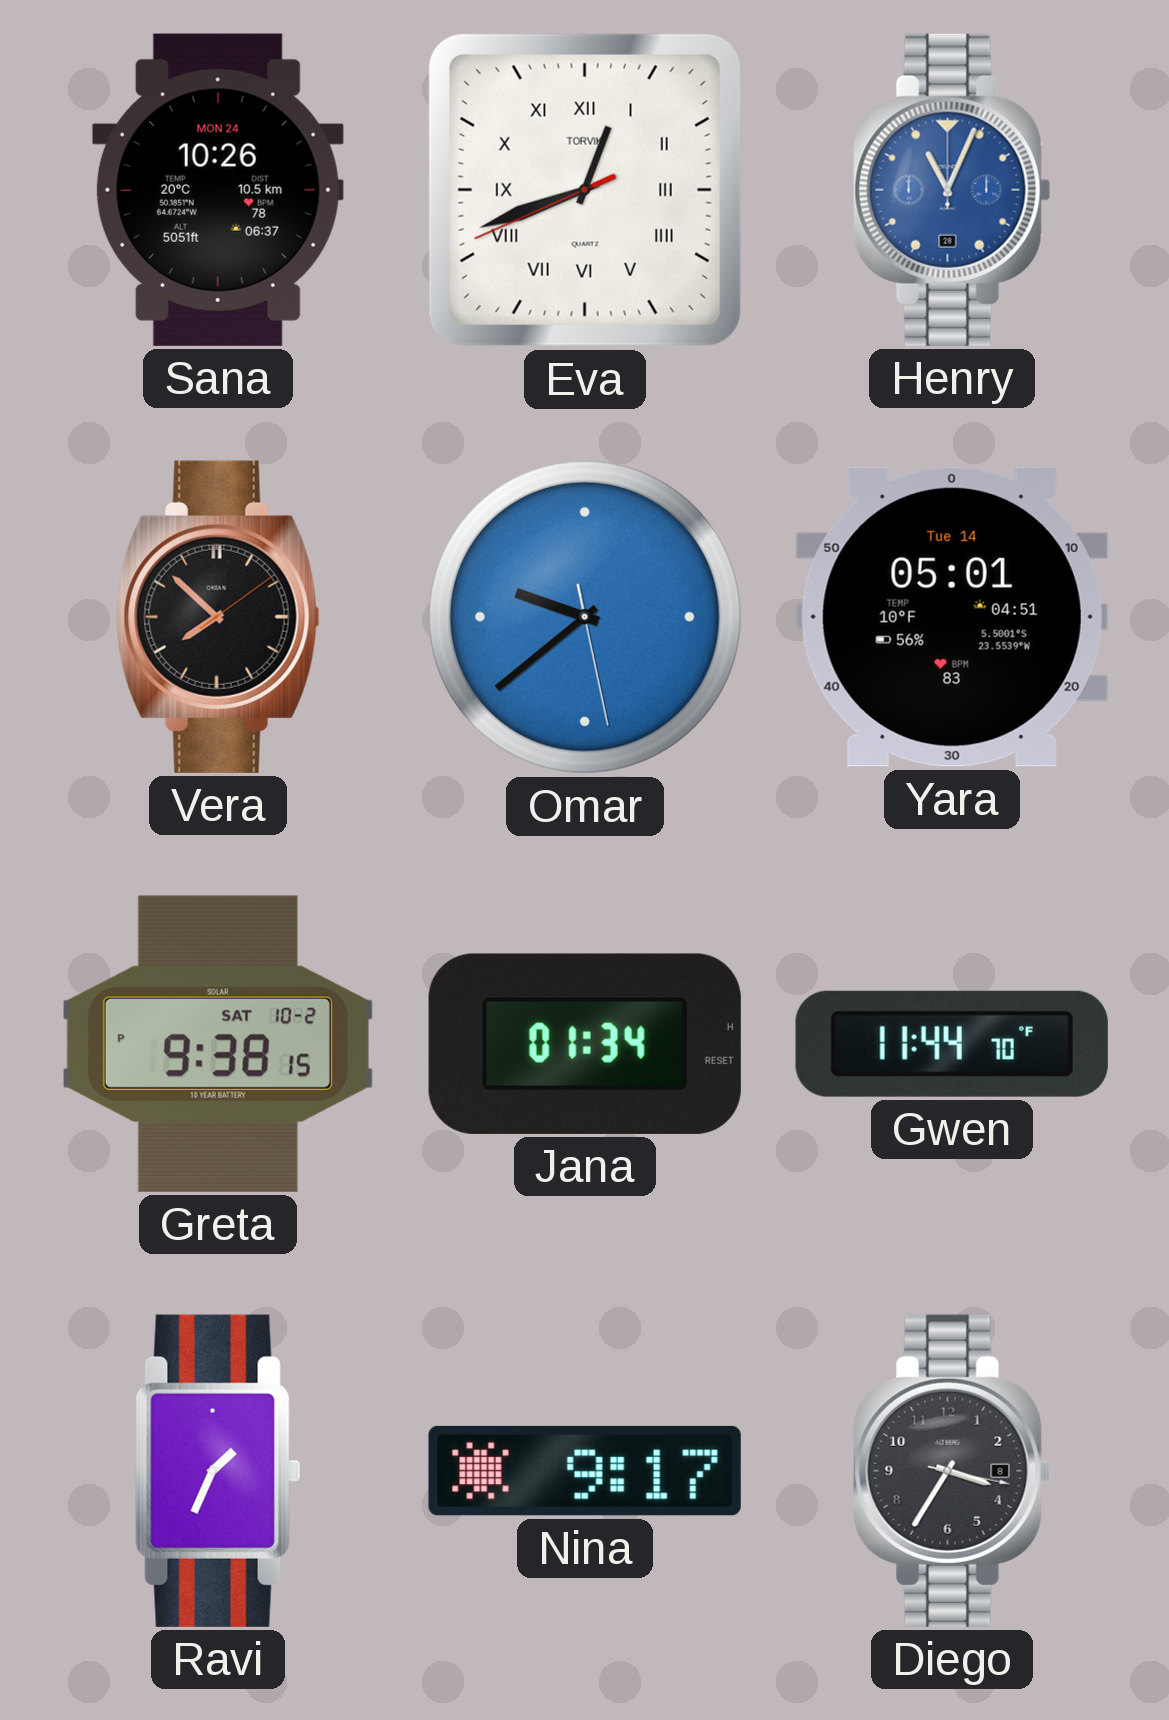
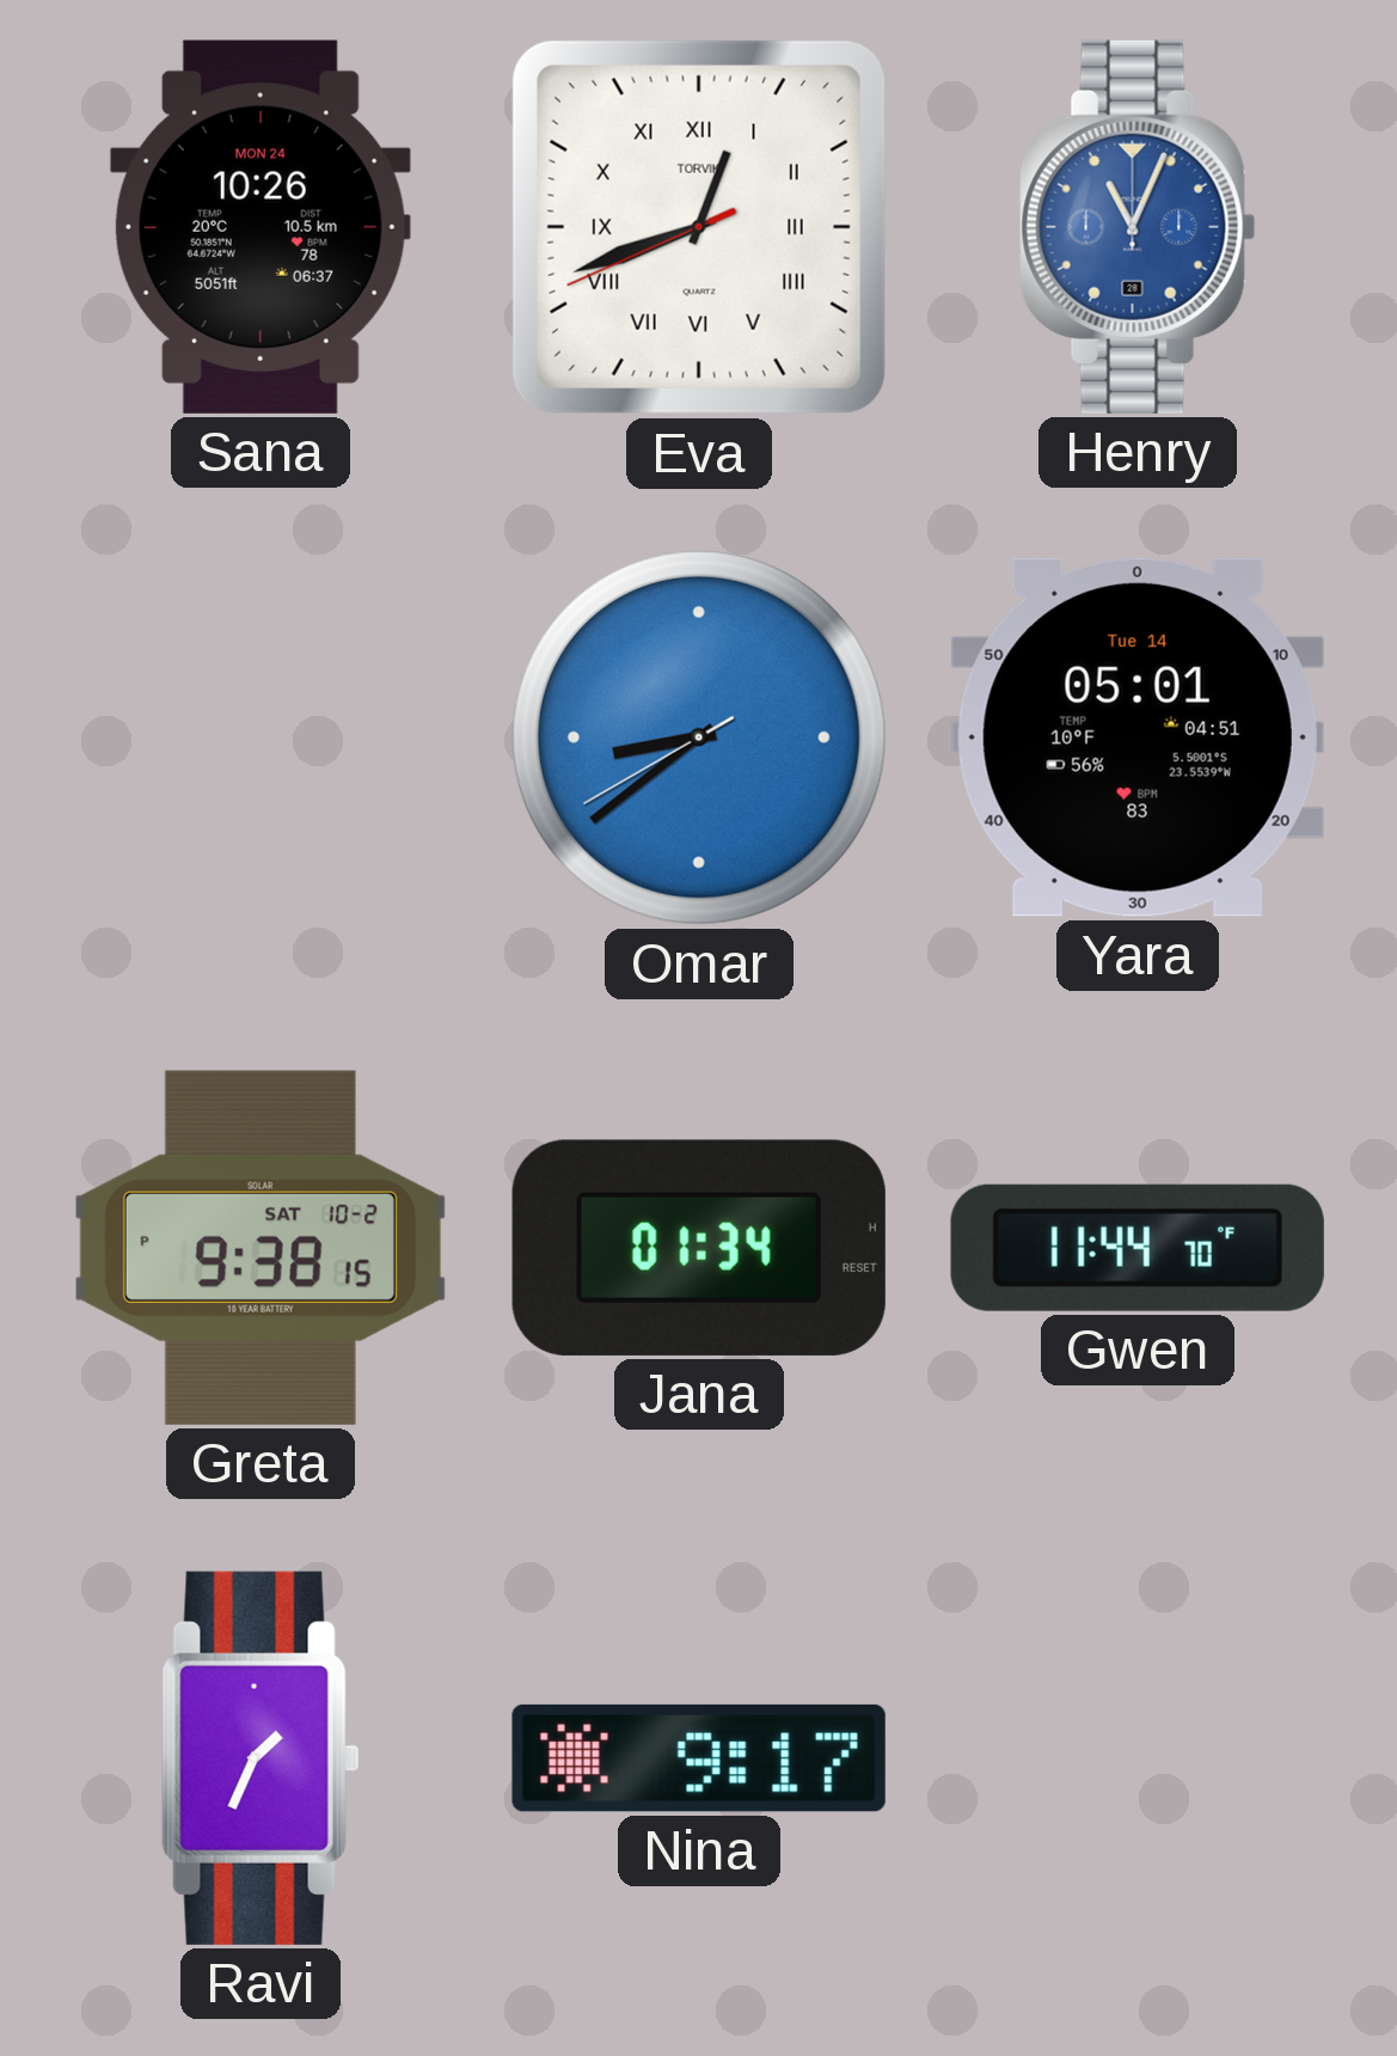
Vera: 7:52 -> none
Omar: 9:38 -> 8:38
Diego: 3:35 -> none
